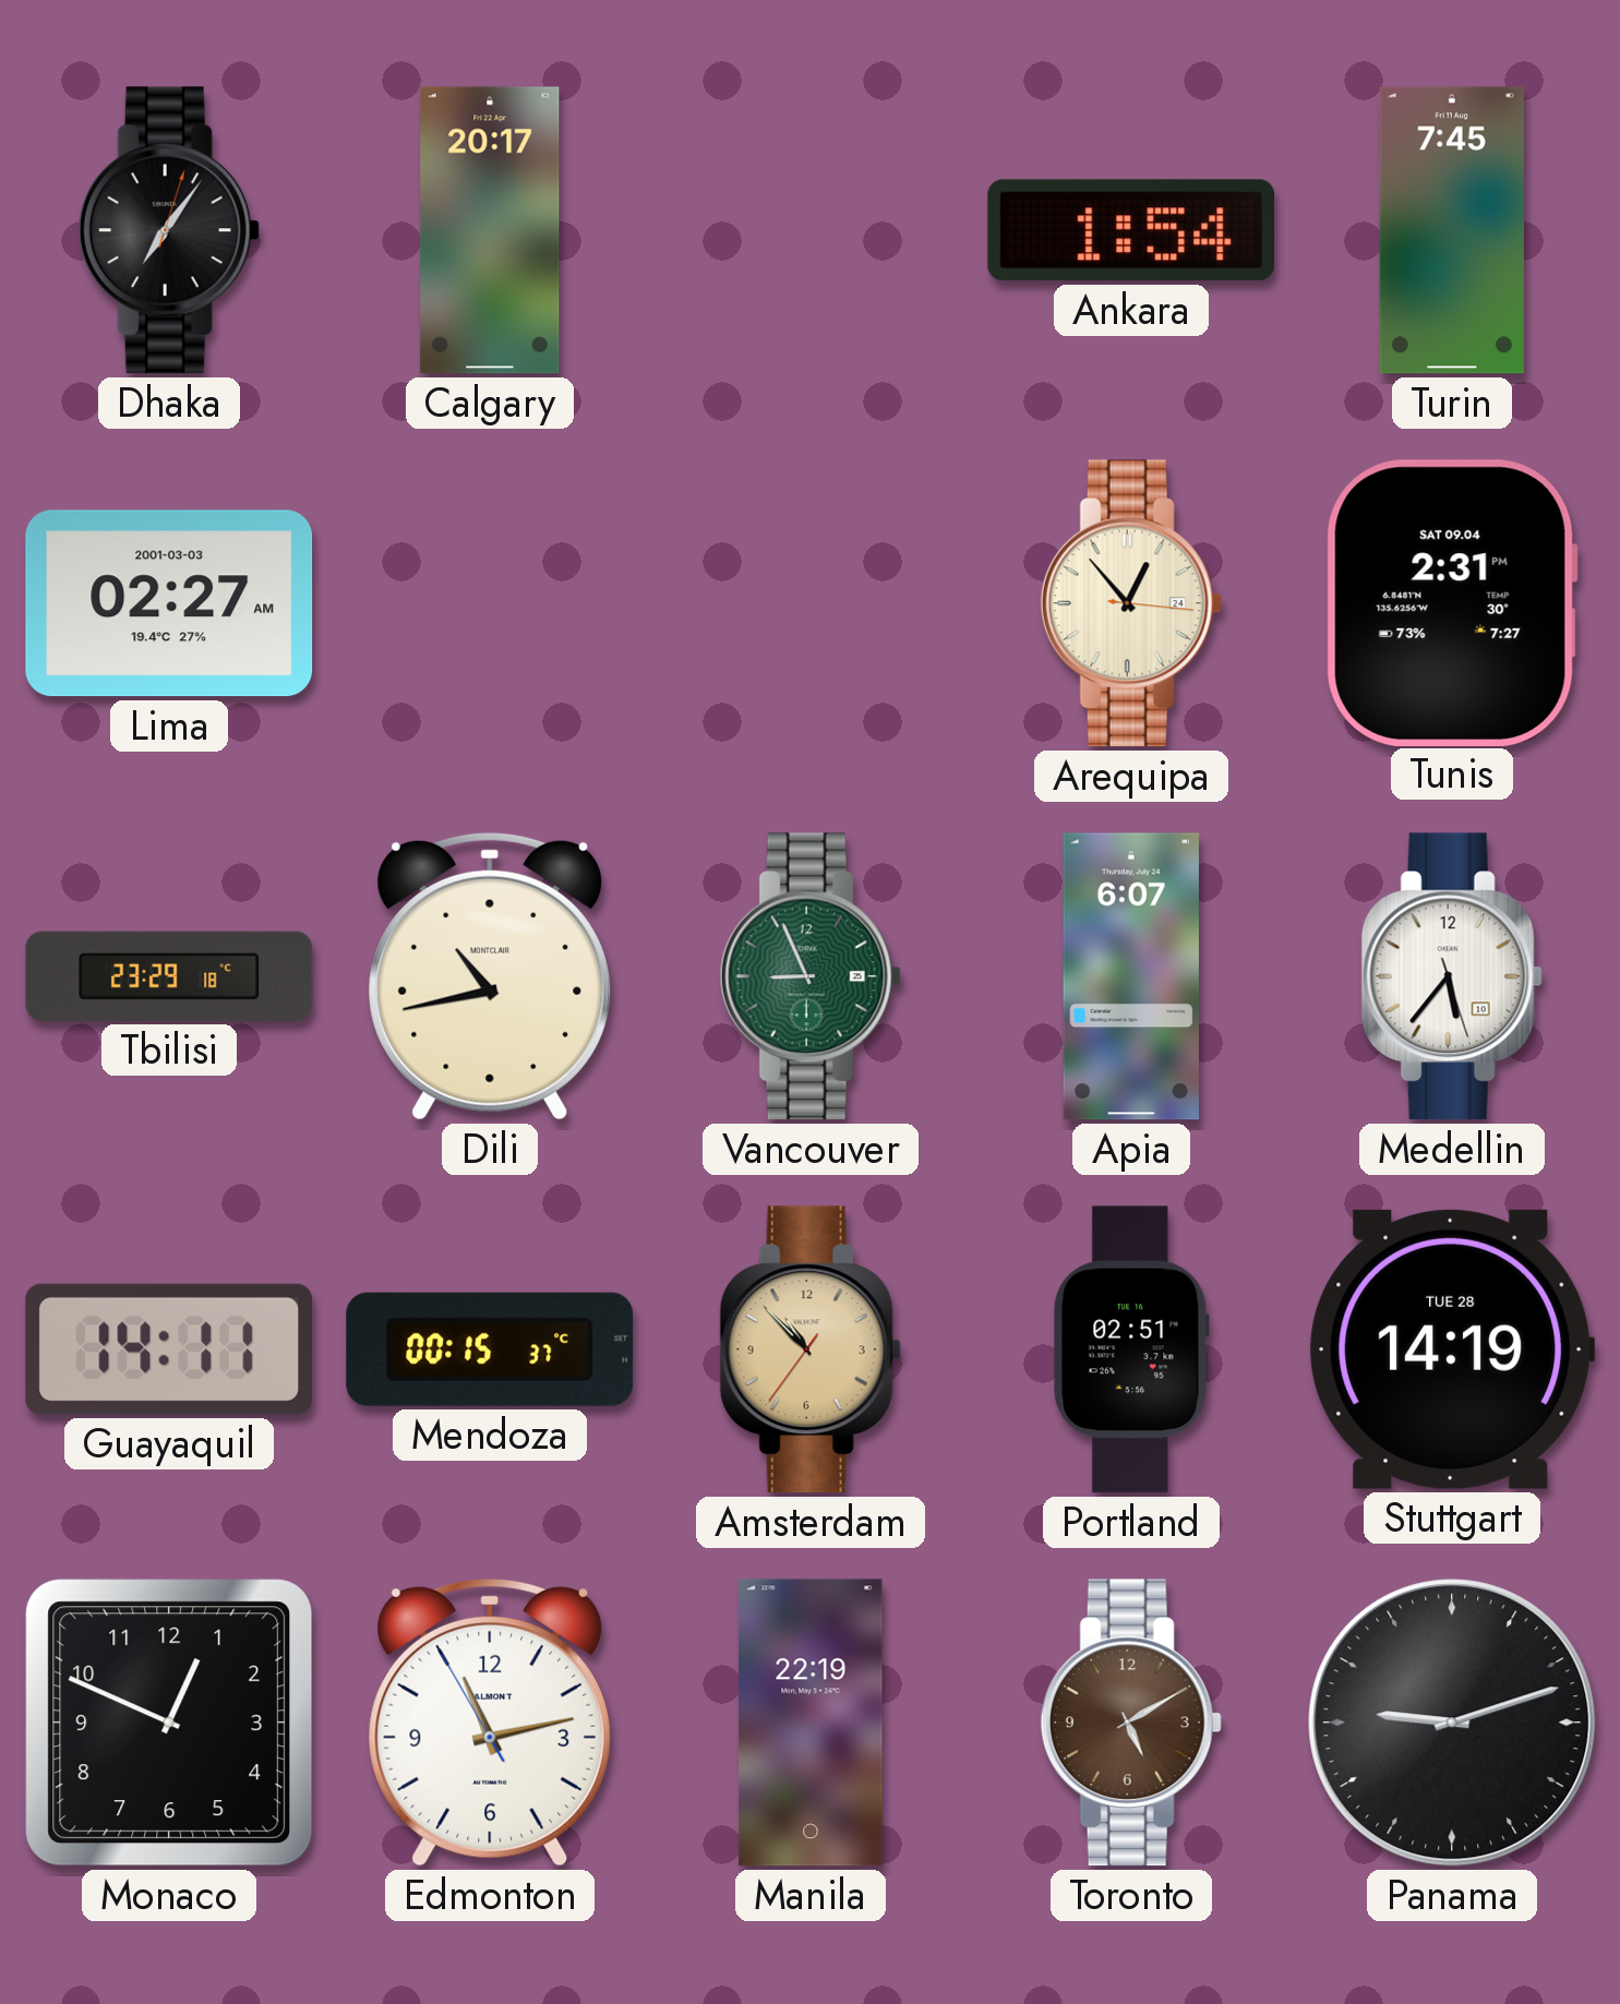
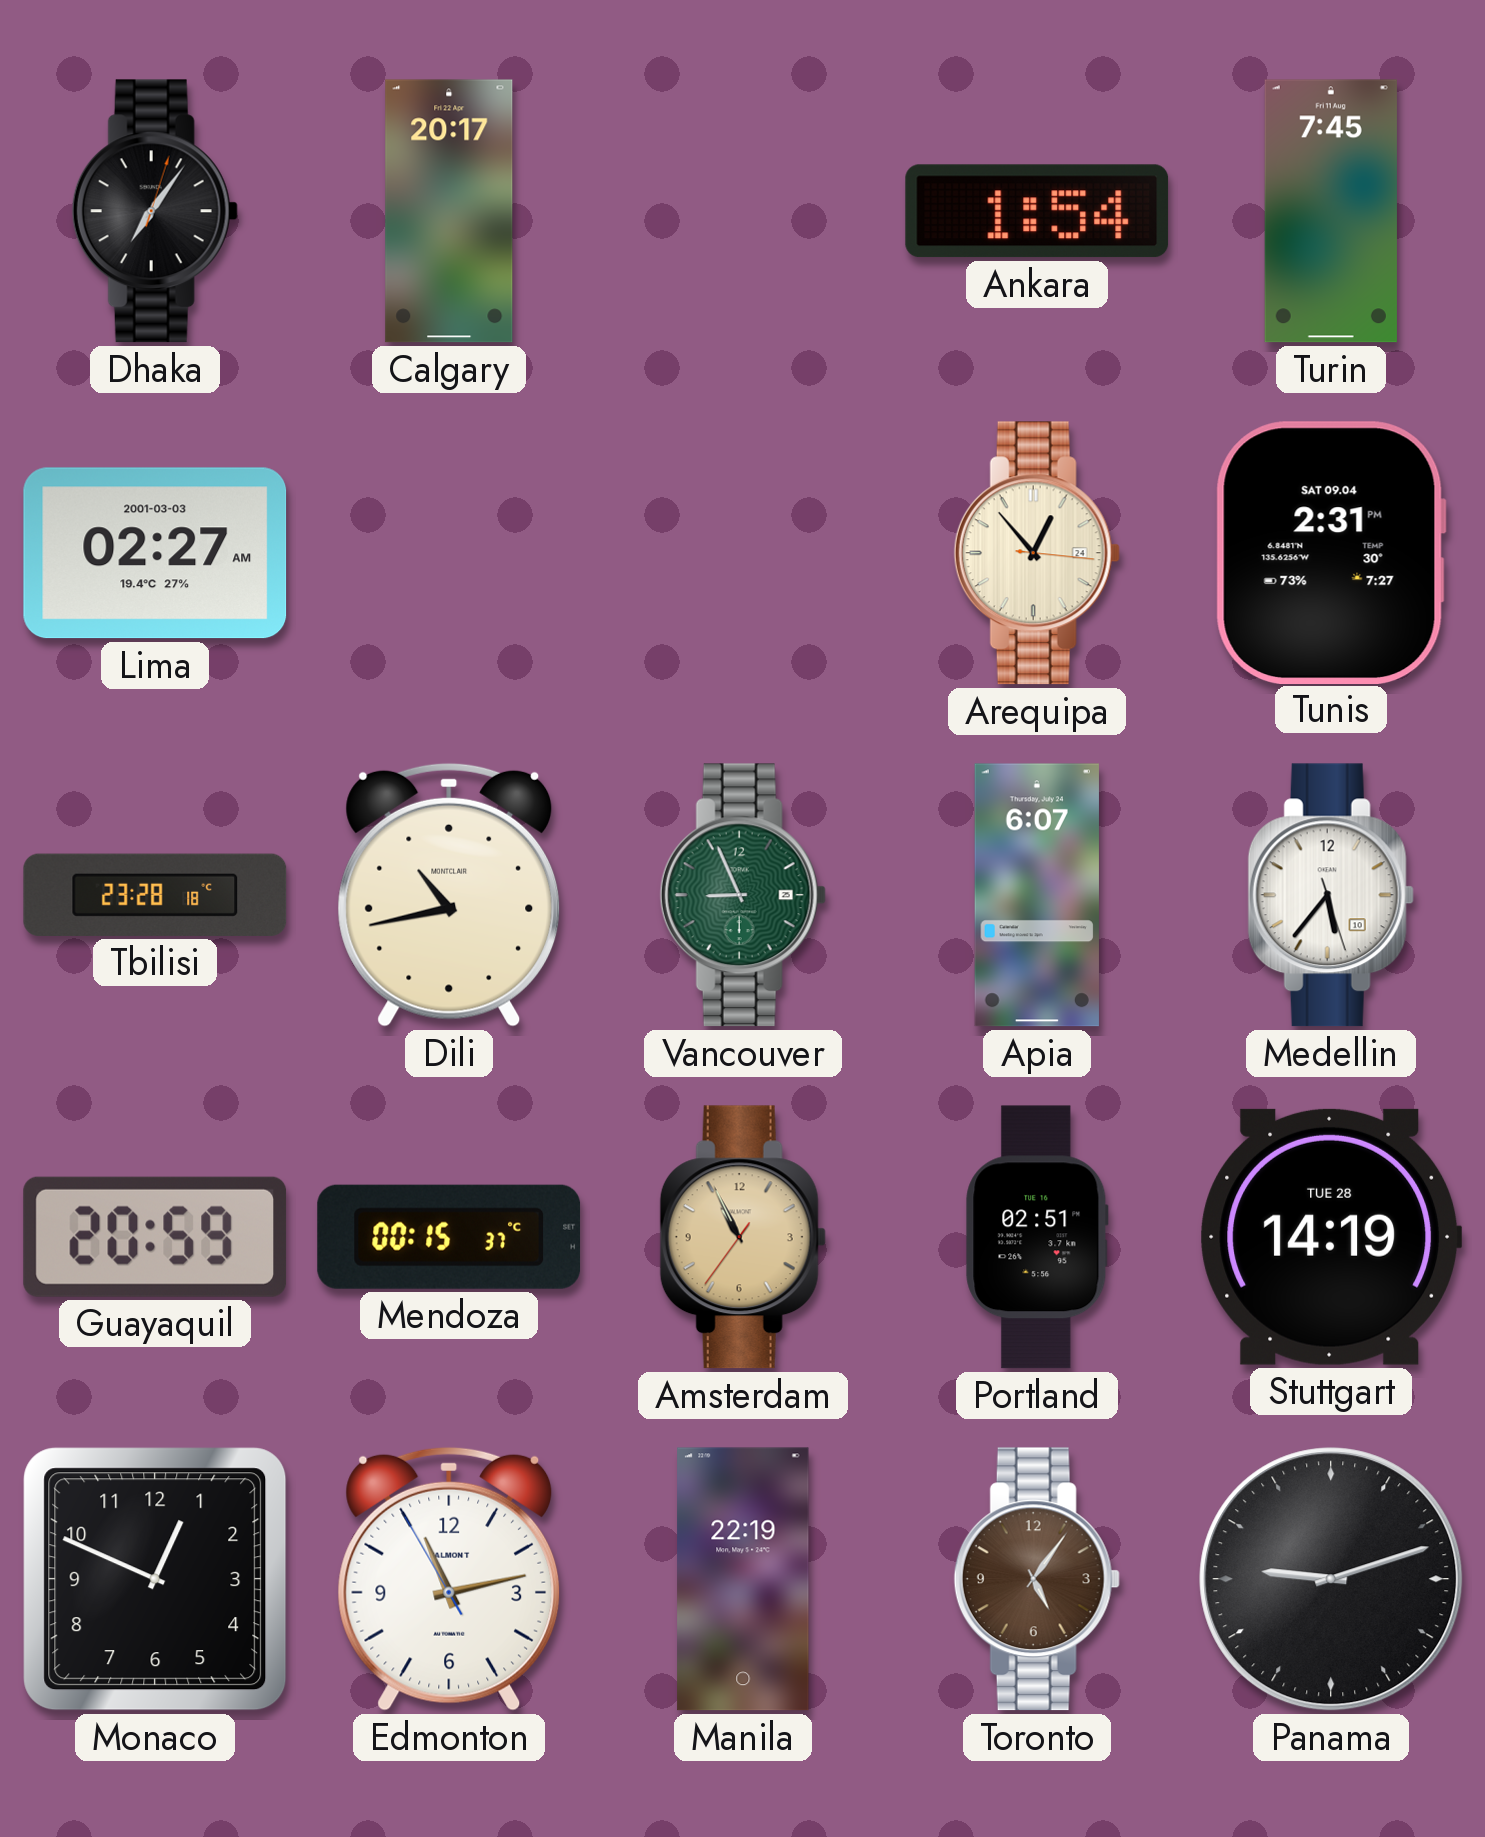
Tbilisi: 23:29 -> 23:28
Guayaquil: 14:11 -> 20:59
Amsterdam: 10:52 -> 10:55
Toronto: 5:10 -> 5:06
